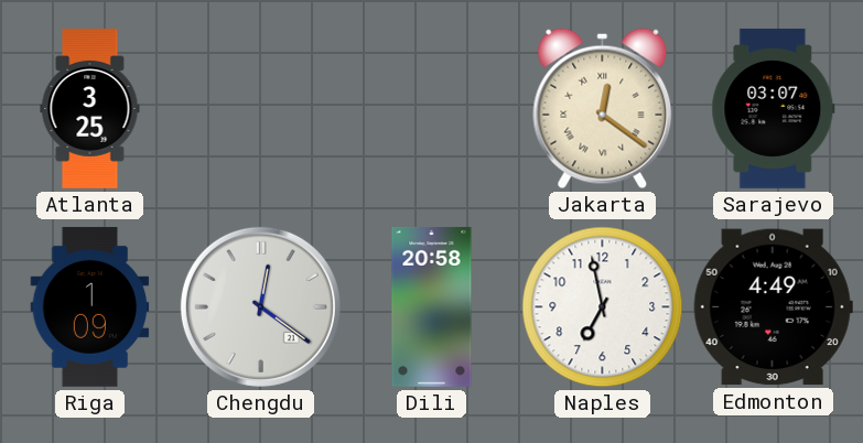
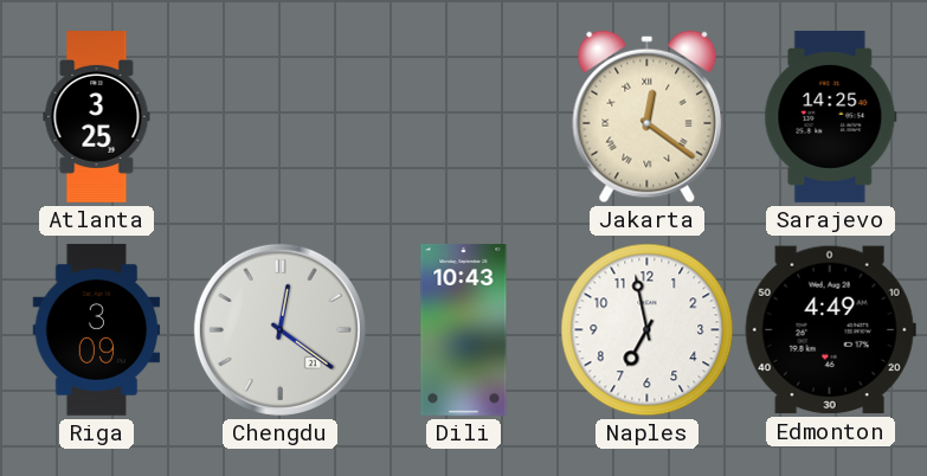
Sarajevo: 03:07 -> 14:25
Riga: 1:09 -> 3:09
Dili: 20:58 -> 10:43
